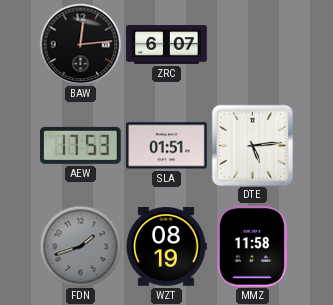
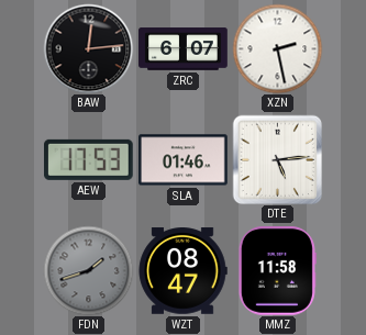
XZN: none -> 2:28
SLA: 01:51 -> 01:46
WZT: 08:19 -> 08:47
